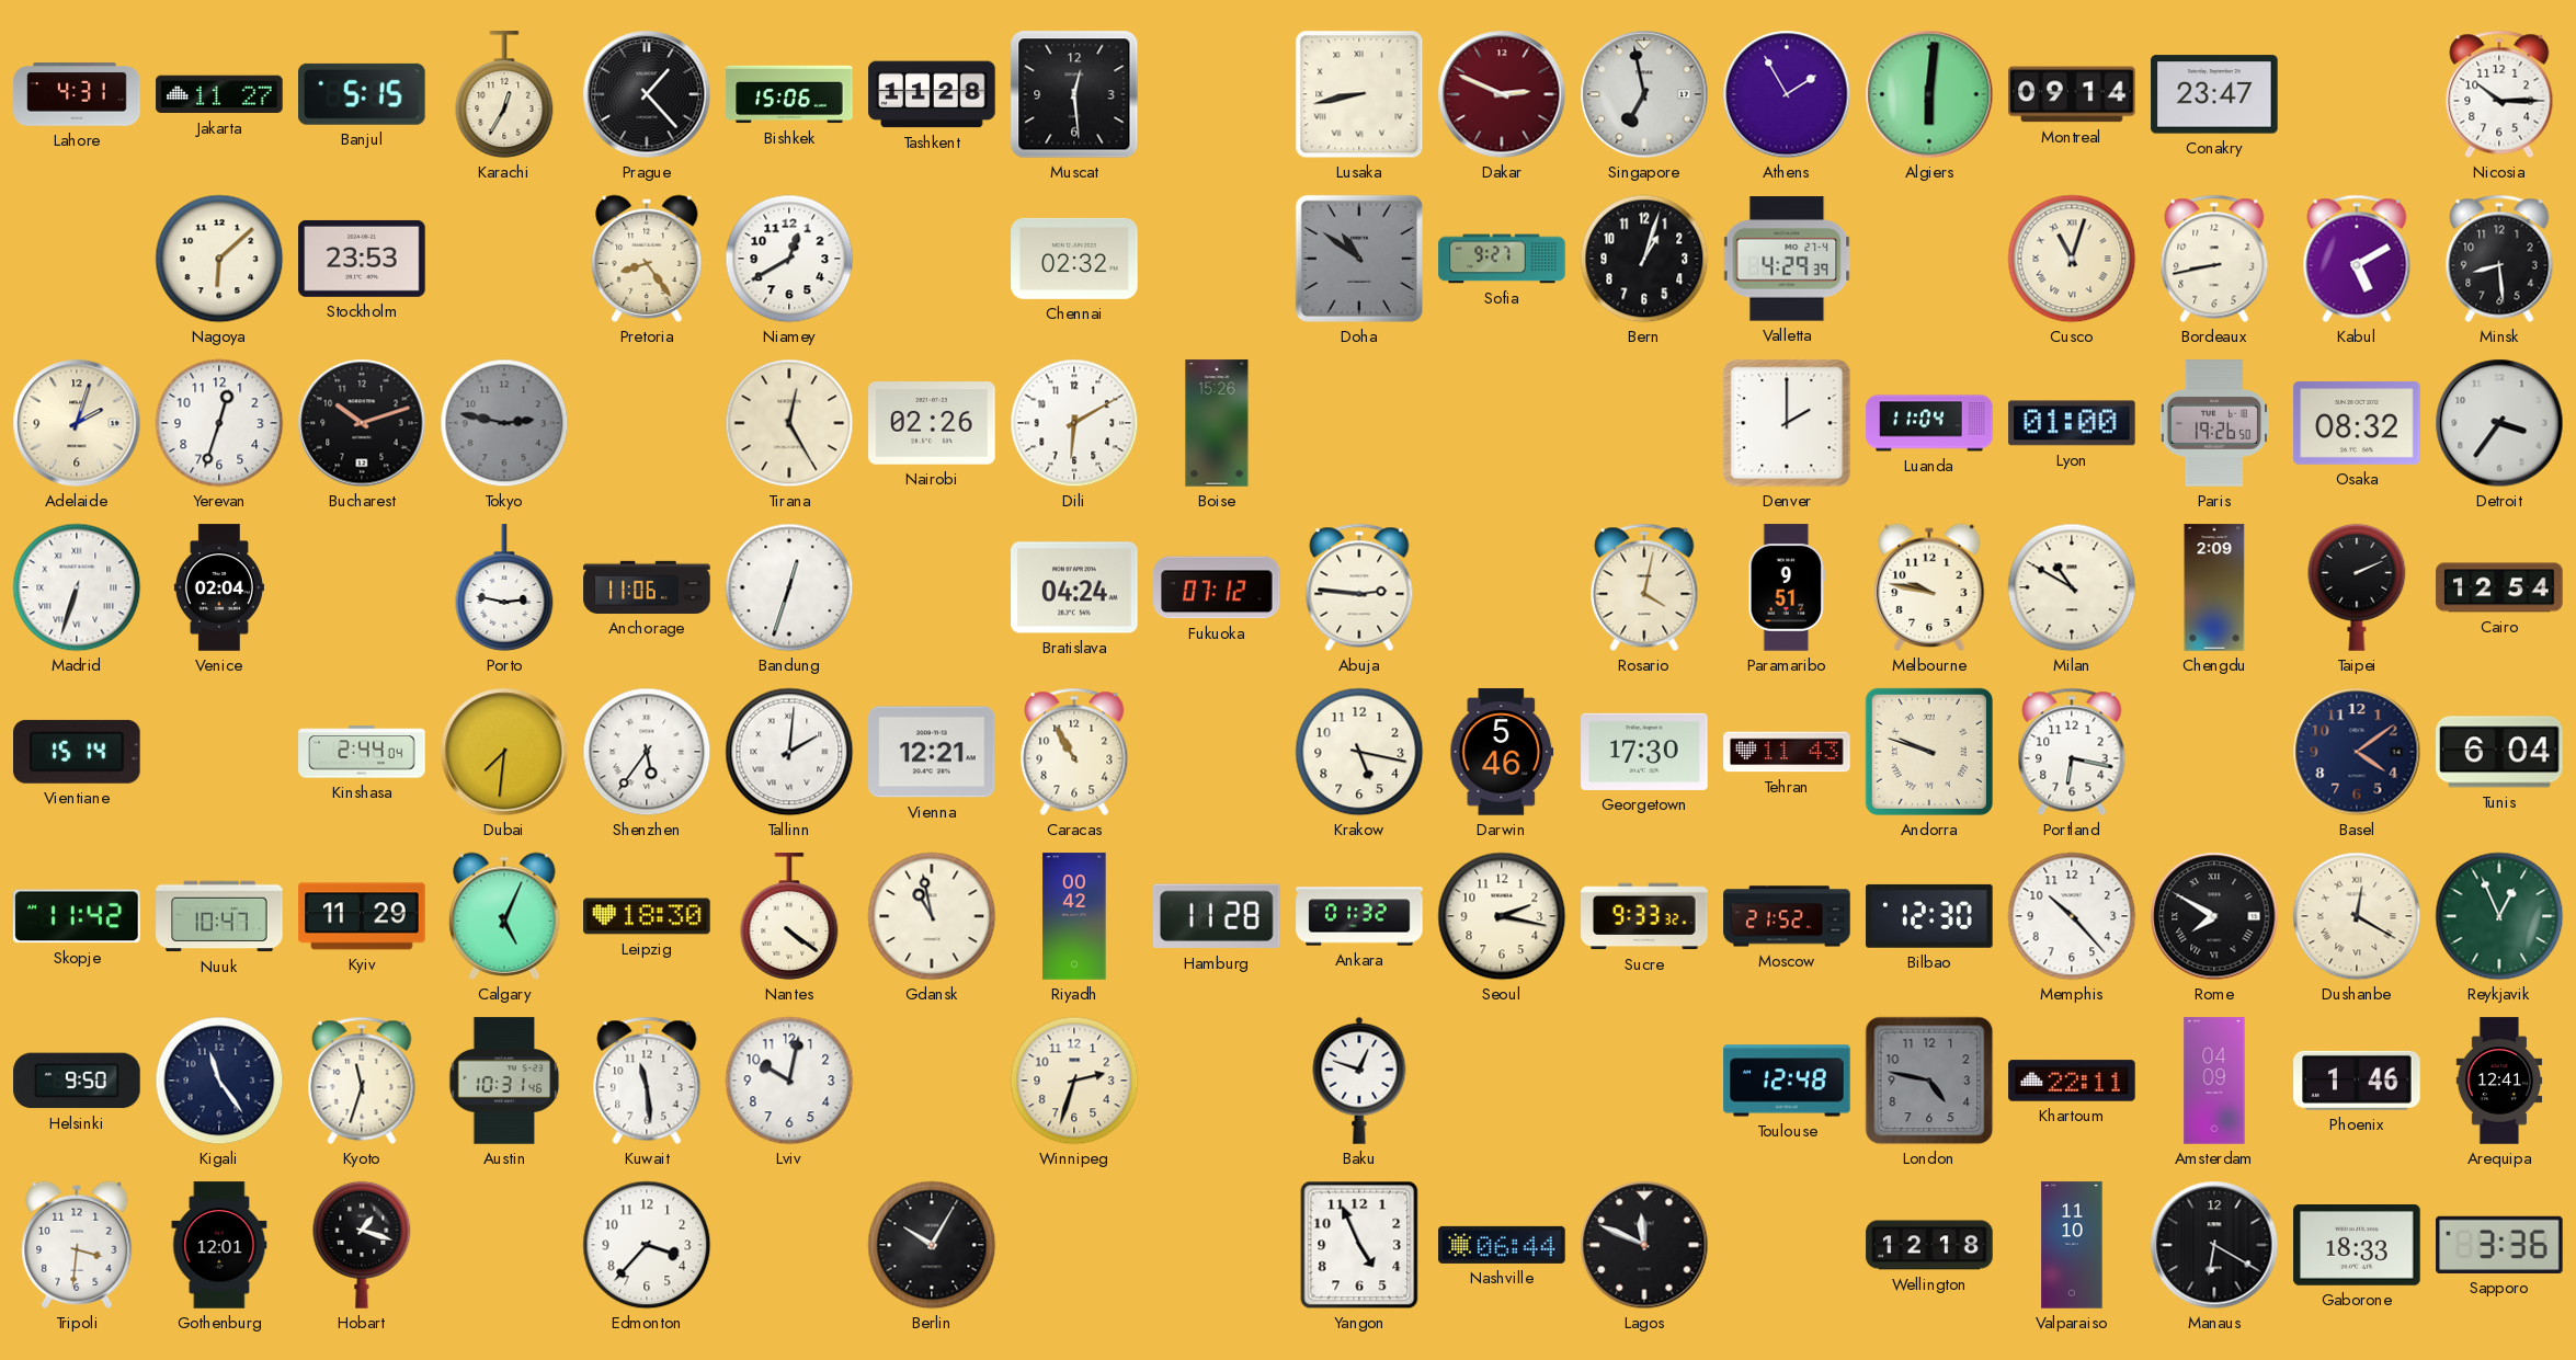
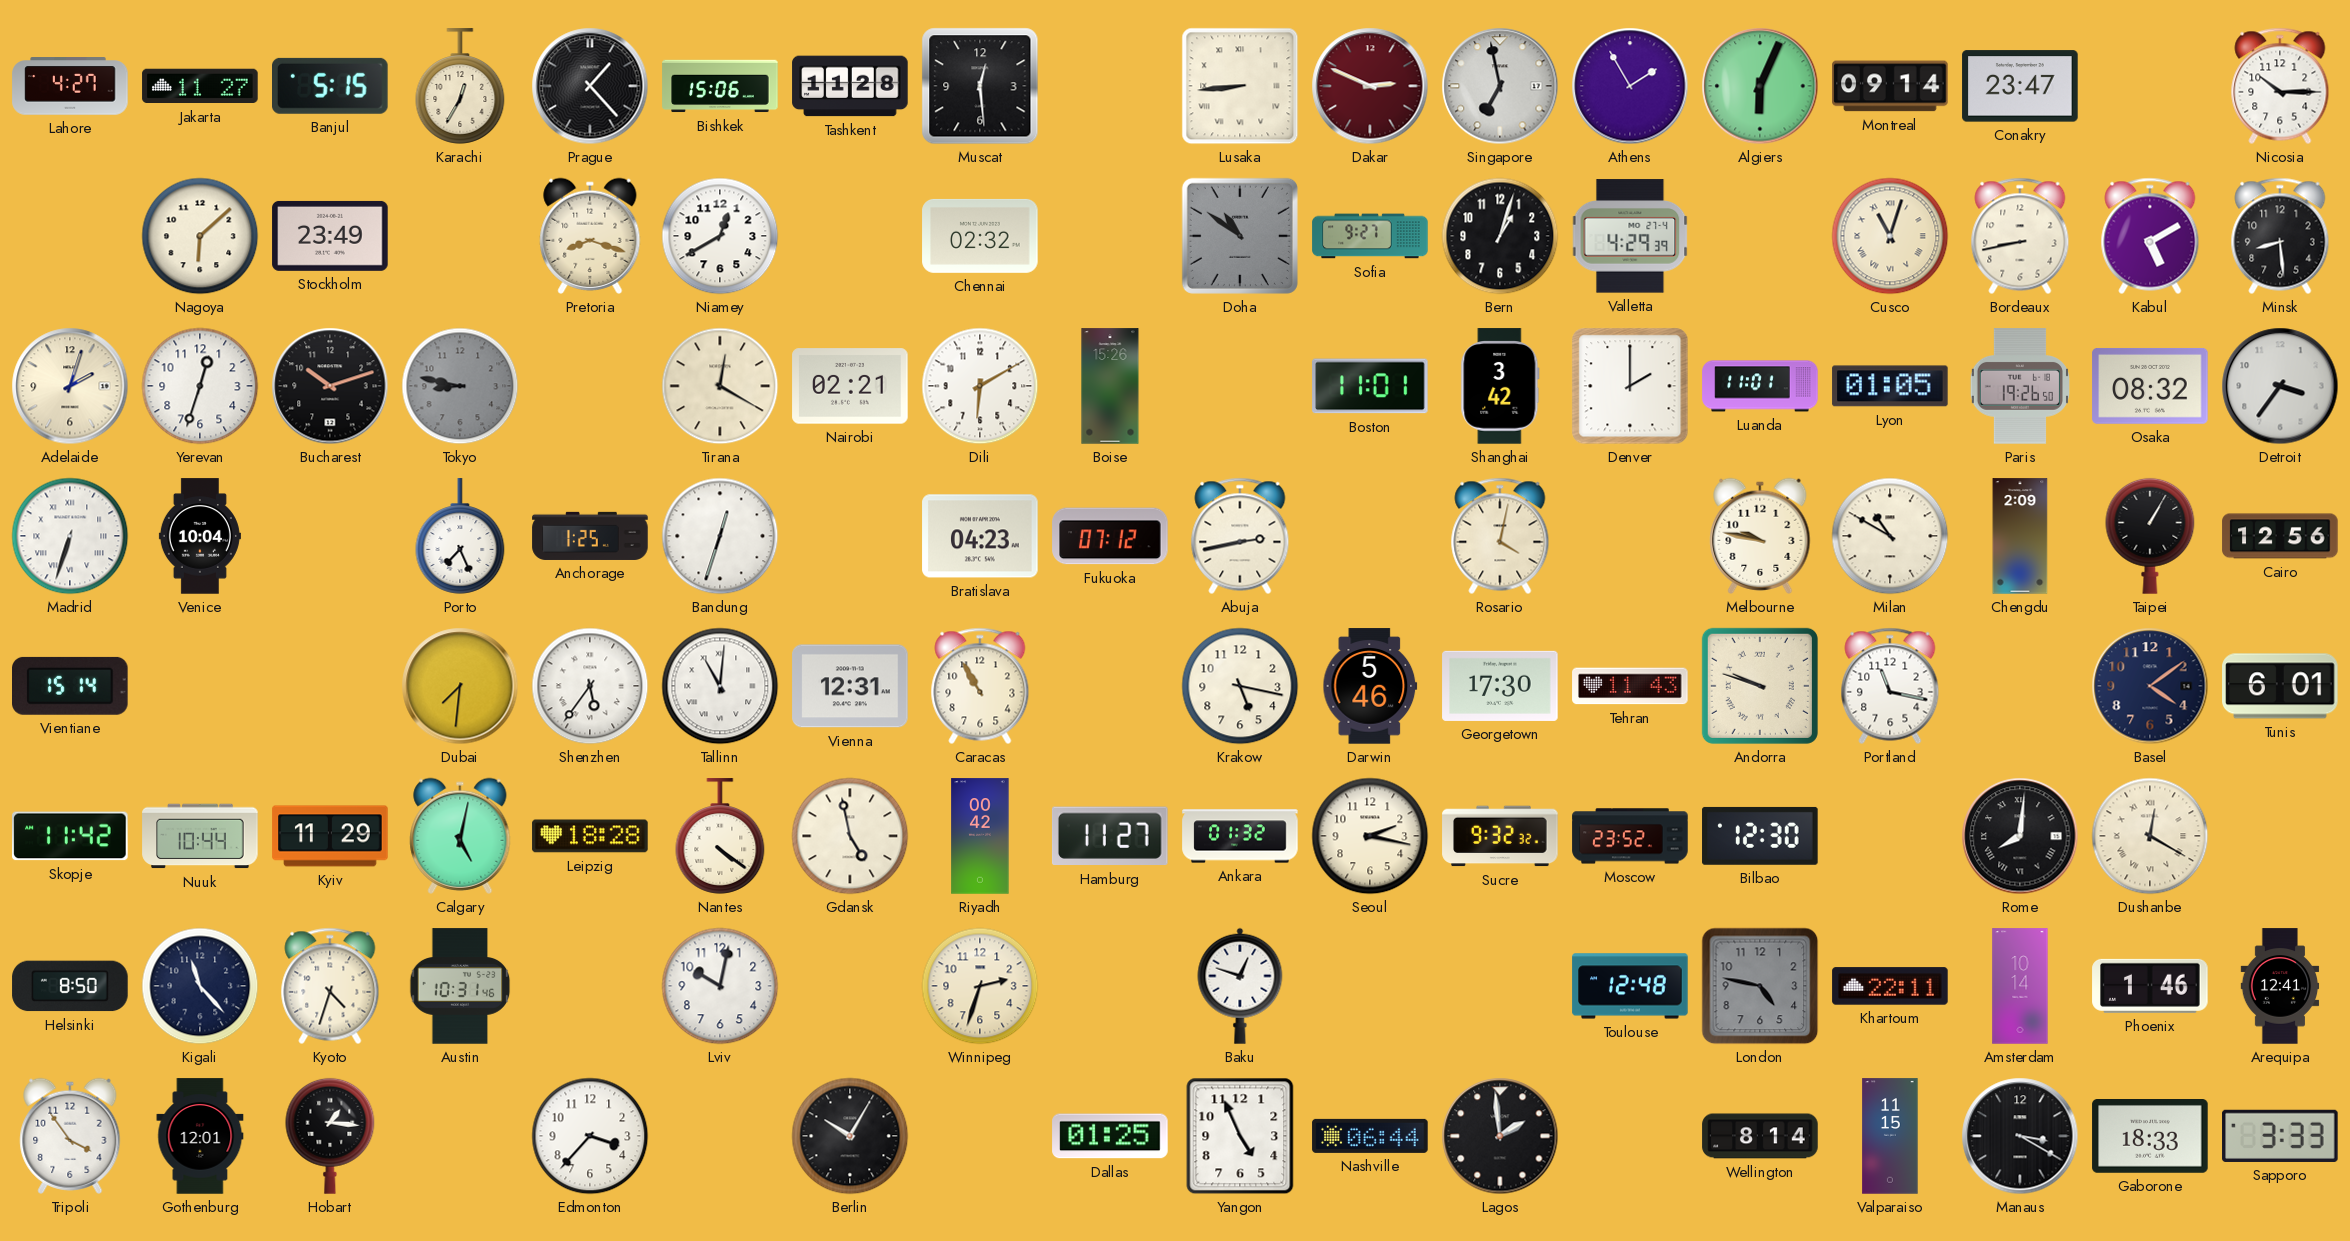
Lahore: 4:31 -> 4:27
Lusaka: 8:43 -> 8:44
Algiers: 6:01 -> 6:04
Stockholm: 23:53 -> 23:49
Pretoria: 8:24 -> 8:18
Tokyo: 2:47 -> 8:47
Tirana: 12:25 -> 12:20
Nairobi: 02:26 -> 02:21
Boston: none -> 11:01
Shanghai: none -> 3:42
Luanda: 11:04 -> 11:01
Lyon: 01:00 -> 01:05
Venice: 02:04 -> 10:04
Porto: 2:47 -> 7:26
Anchorage: 11:06 -> 1:25
Bratislava: 04:24 -> 04:23
Abuja: 2:46 -> 2:43
Paramaribo: 9:51 -> none
Taipei: 2:11 -> 1:05
Cairo: 12:54 -> 12:56
Kinshasa: 2:44 -> none
Tallinn: 2:01 -> 11:01
Vienna: 12:21 -> 12:31
Portland: 6:17 -> 11:17
Tunis: 6:04 -> 6:01
Nuuk: 10:47 -> 10:44
Calgary: 5:04 -> 5:02
Leipzig: 18:30 -> 18:28
Gdansk: 10:58 -> 4:58
Hamburg: 11:28 -> 11:27
Sucre: 9:33 -> 9:32
Moscow: 21:52 -> 23:52
Memphis: 10:23 -> none
Rome: 7:50 -> 8:01
Reykjavik: 12:56 -> none
Helsinki: 9:50 -> 8:50
Kigali: 11:24 -> 11:23
Kyoto: 11:33 -> 4:33
Kuwait: 11:29 -> none
Amsterdam: 04:09 -> 10:14
Tripoli: 3:31 -> 3:54
Hobart: 1:18 -> 1:16
Dallas: none -> 01:25
Lagos: 11:49 -> 1:59
Wellington: 12:18 -> 8:14
Valparaiso: 11:10 -> 11:15
Manaus: 6:20 -> 3:20
Sapporo: 3:36 -> 3:33
